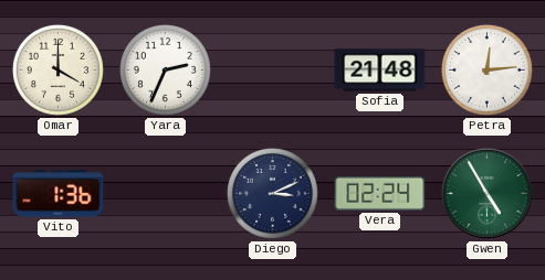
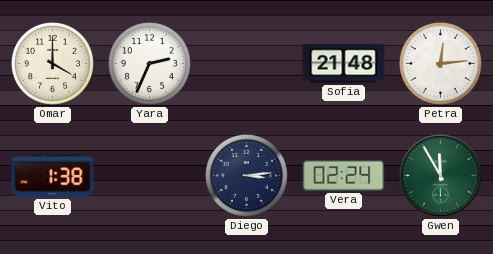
Vito: 1:36 -> 1:38
Diego: 3:11 -> 3:14
Gwen: 4:55 -> 11:55
